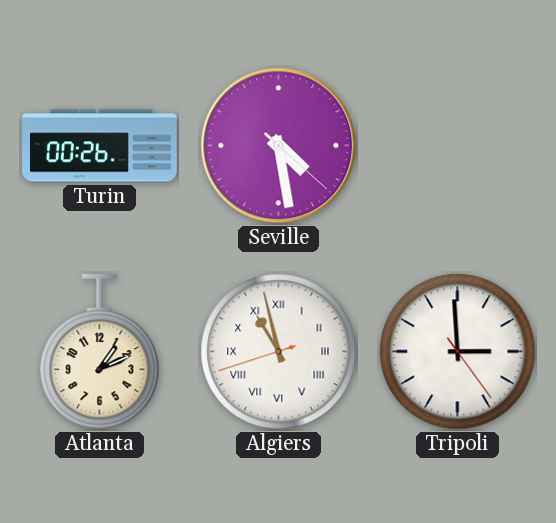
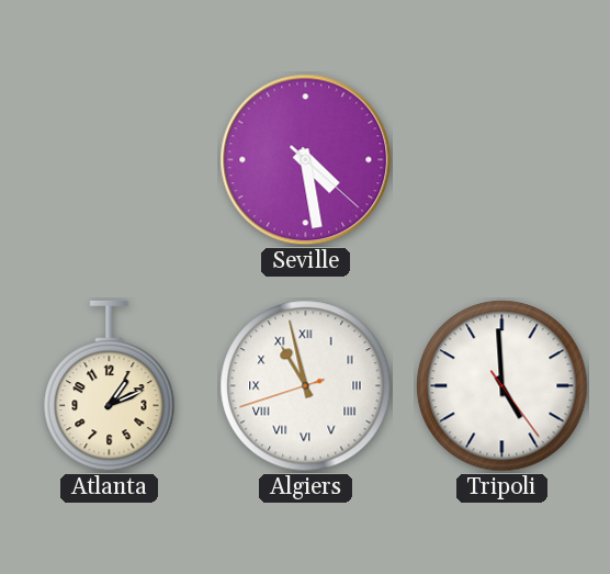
Turin: 00:26 -> none
Tripoli: 2:59 -> 4:59
